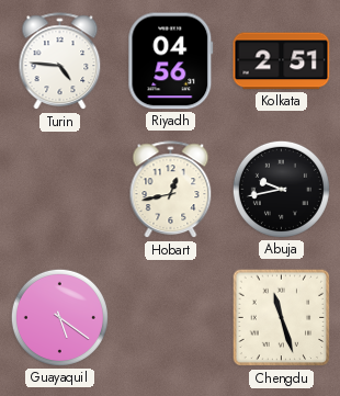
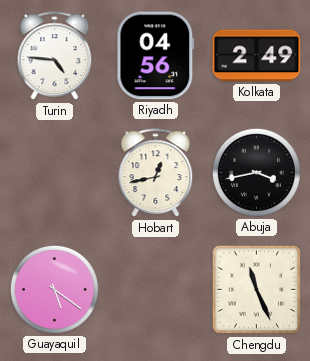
Kolkata: 2:51 -> 2:49
Abuja: 9:43 -> 3:43
Chengdu: 11:27 -> 11:26
